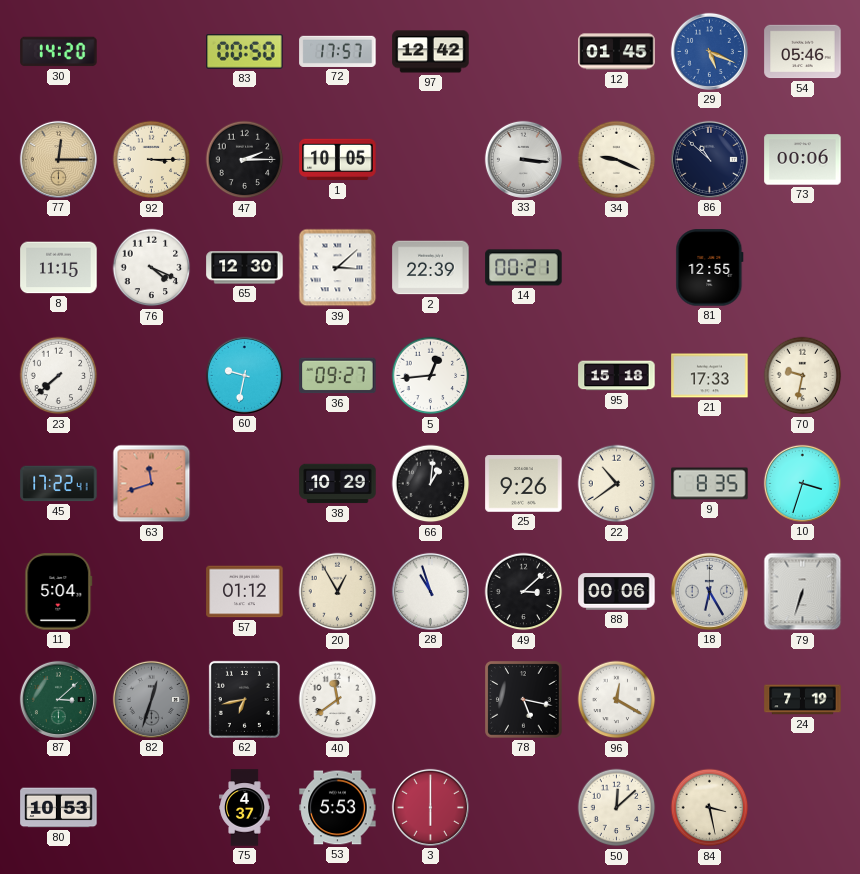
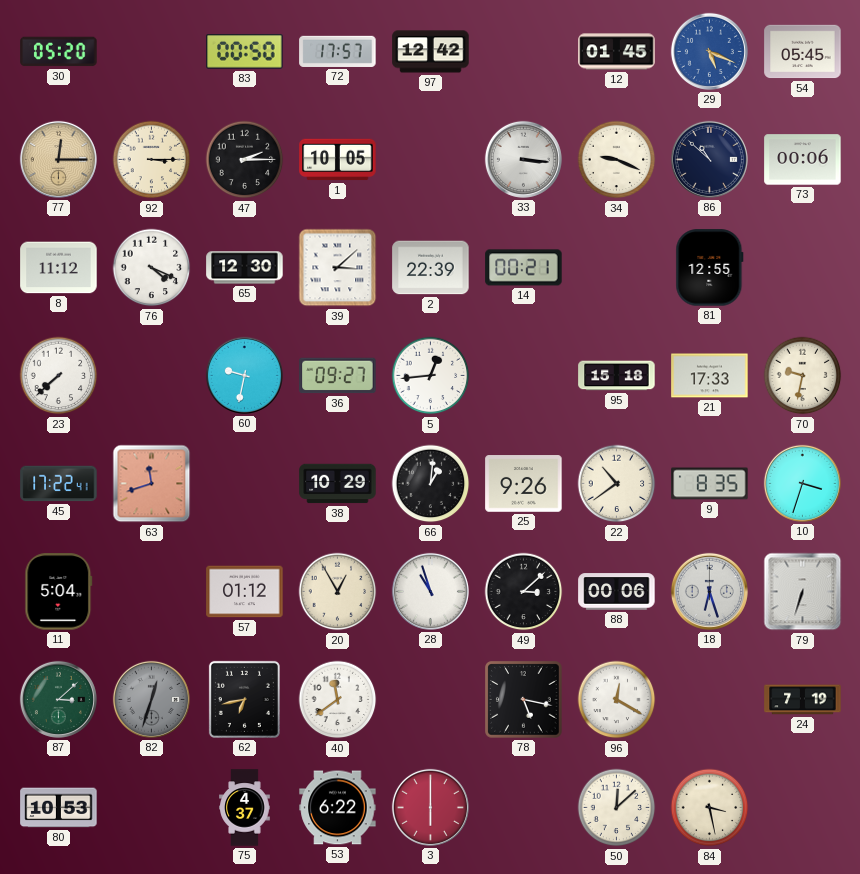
30: 14:20 -> 05:20
54: 05:46 -> 05:45
8: 11:15 -> 11:12
18: 6:25 -> 6:27
53: 5:53 -> 6:22
